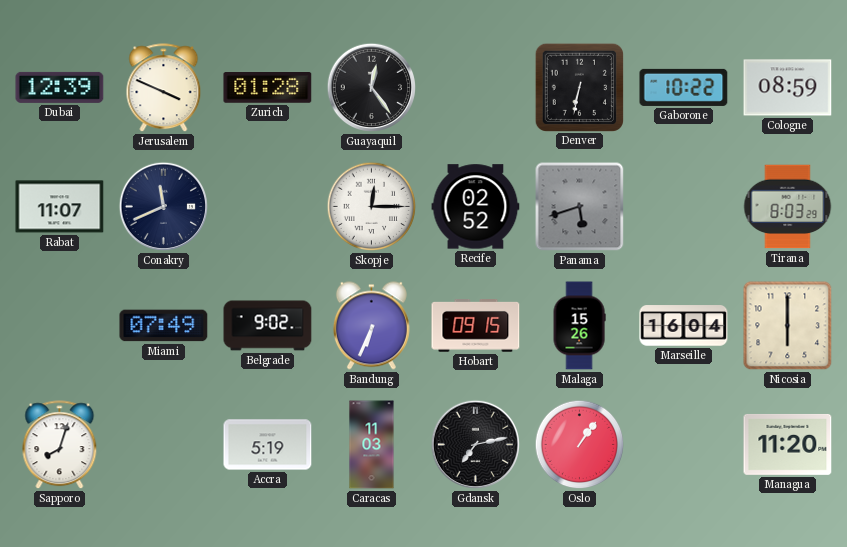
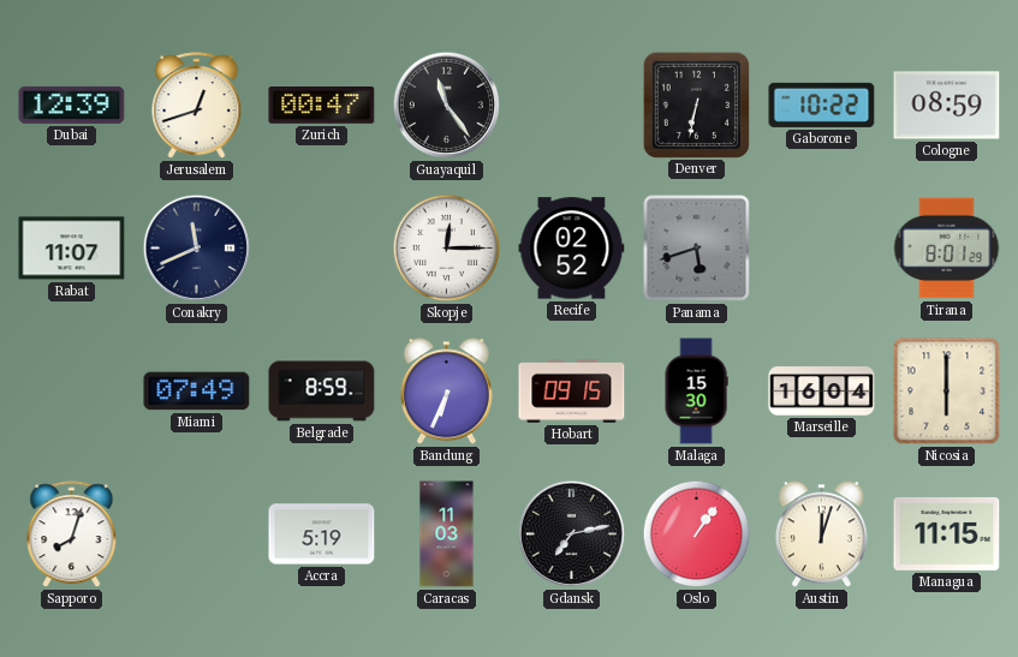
Jerusalem: 3:49 -> 12:42
Zurich: 01:28 -> 00:47
Guayaquil: 12:24 -> 11:24
Tirana: 8:03 -> 8:01
Belgrade: 9:02 -> 8:59
Malaga: 15:26 -> 15:30
Austin: none -> 12:03
Managua: 11:20 -> 11:15
